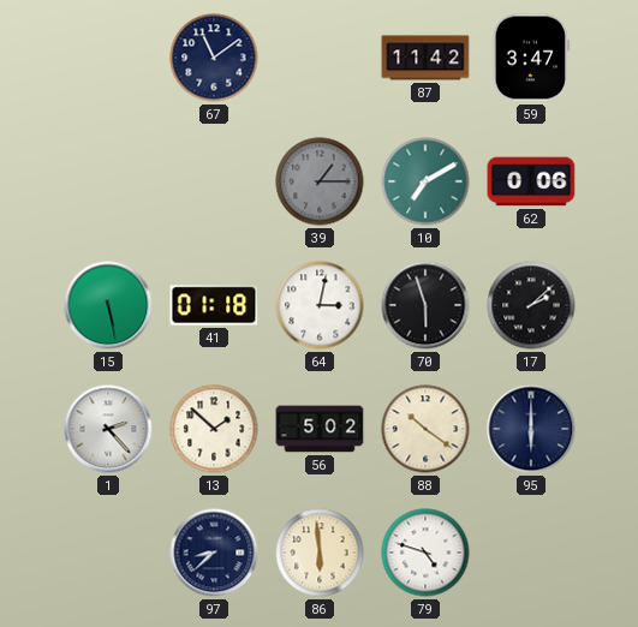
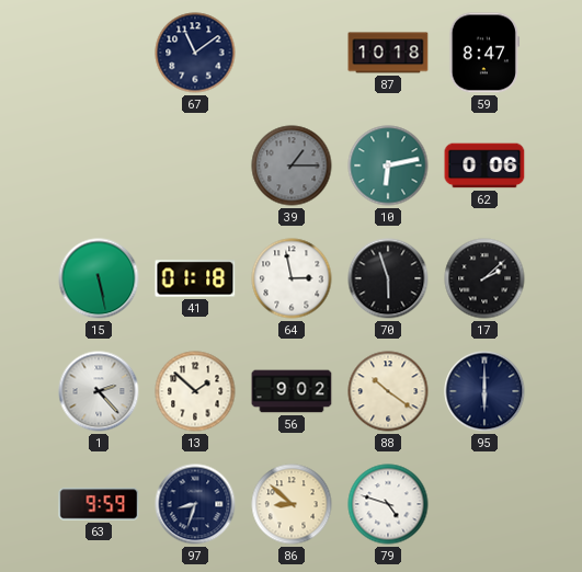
87: 11:42 -> 10:18
59: 3:47 -> 8:47
10: 7:10 -> 6:13
64: 3:02 -> 2:58
56: 5:02 -> 9:02
63: none -> 9:59
97: 8:38 -> 8:33
86: 5:59 -> 8:52
